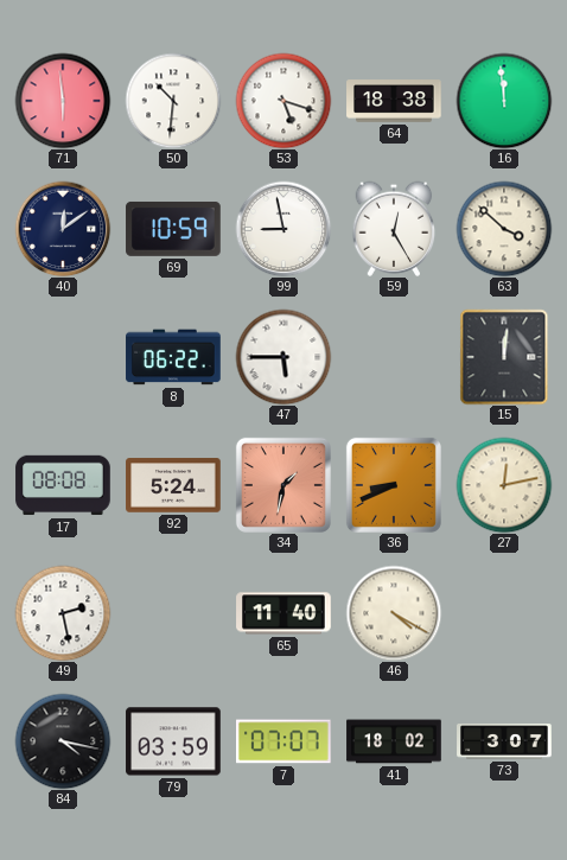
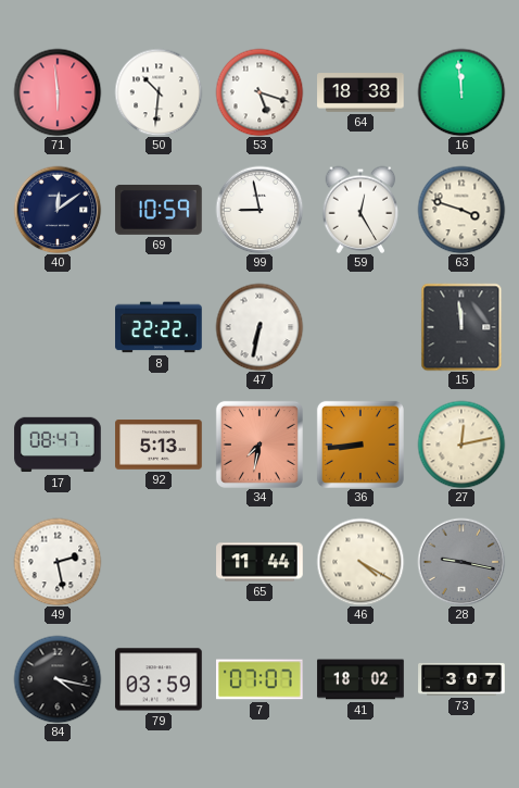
63: 3:52 -> 3:48
8: 06:22 -> 22:22
47: 5:45 -> 6:32
15: 12:01 -> 11:59
17: 08:08 -> 08:47
92: 5:24 -> 5:13
34: 1:32 -> 7:32
36: 8:41 -> 8:44
65: 11:40 -> 11:44
28: none -> 9:17
